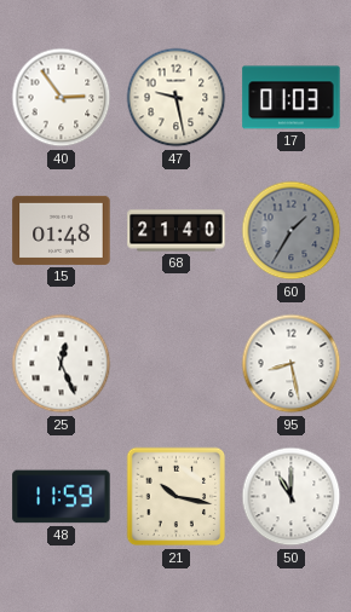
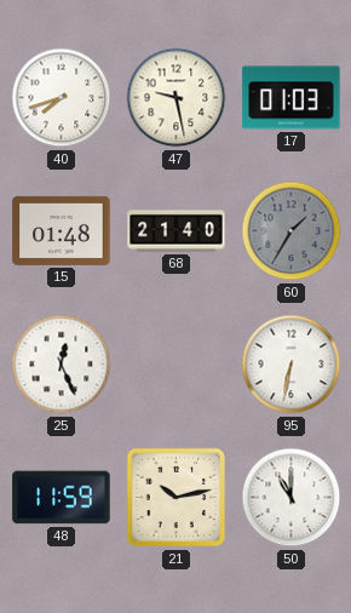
40: 2:54 -> 7:42
95: 8:28 -> 6:32
21: 10:17 -> 10:13
